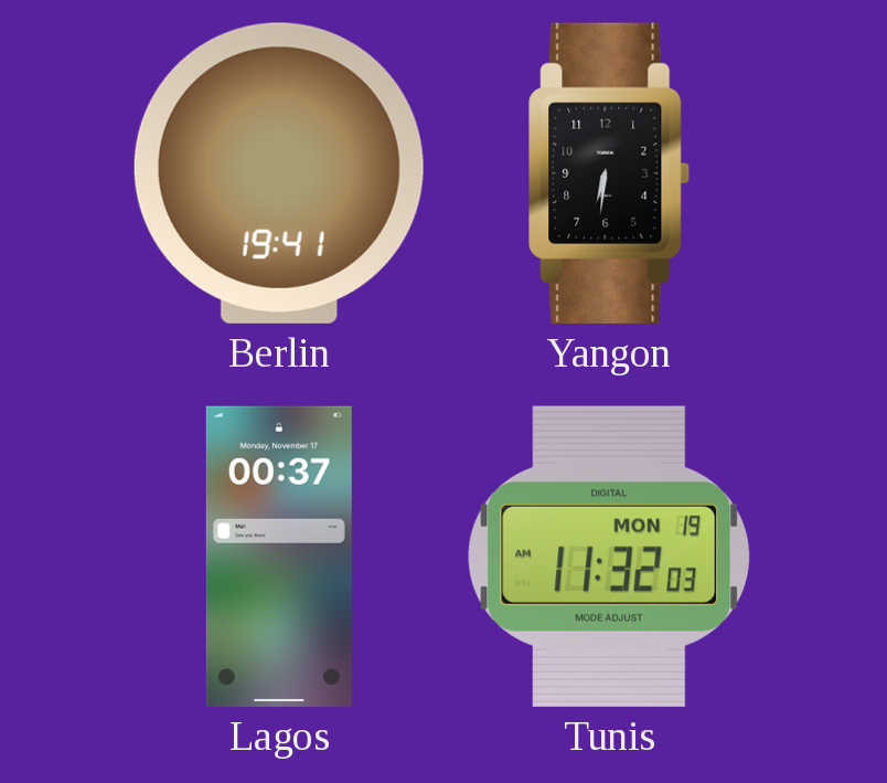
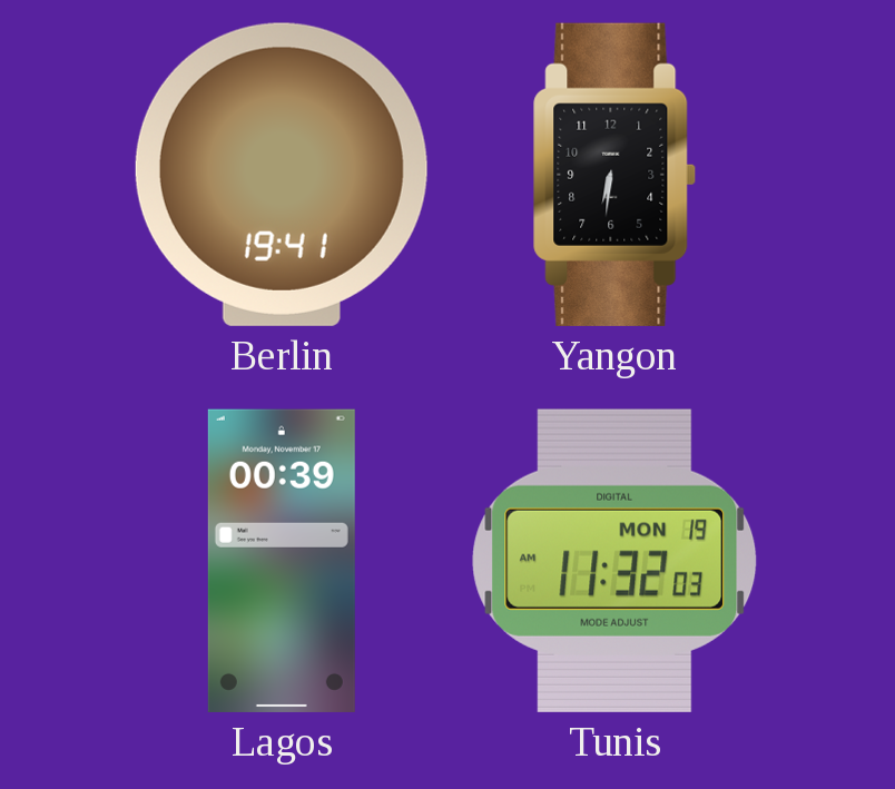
Lagos: 00:37 -> 00:39
